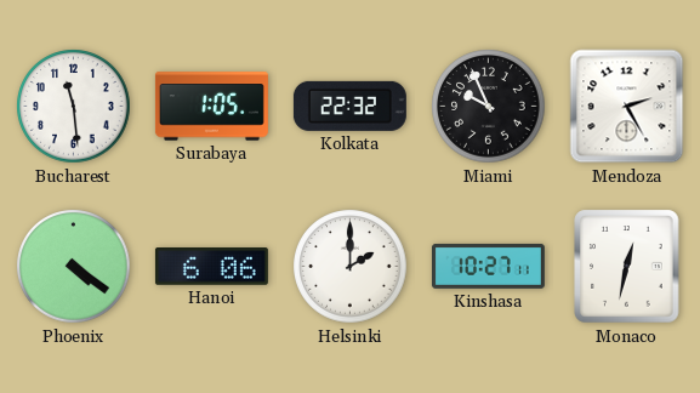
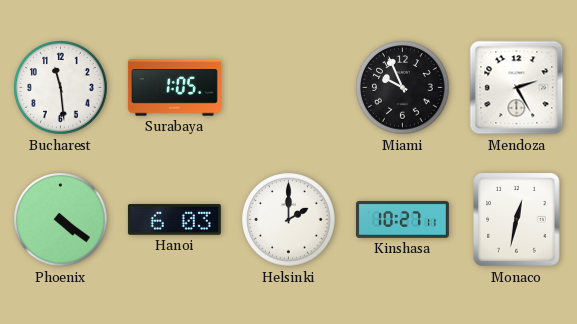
Kolkata: 22:32 -> none
Hanoi: 6:06 -> 6:03
